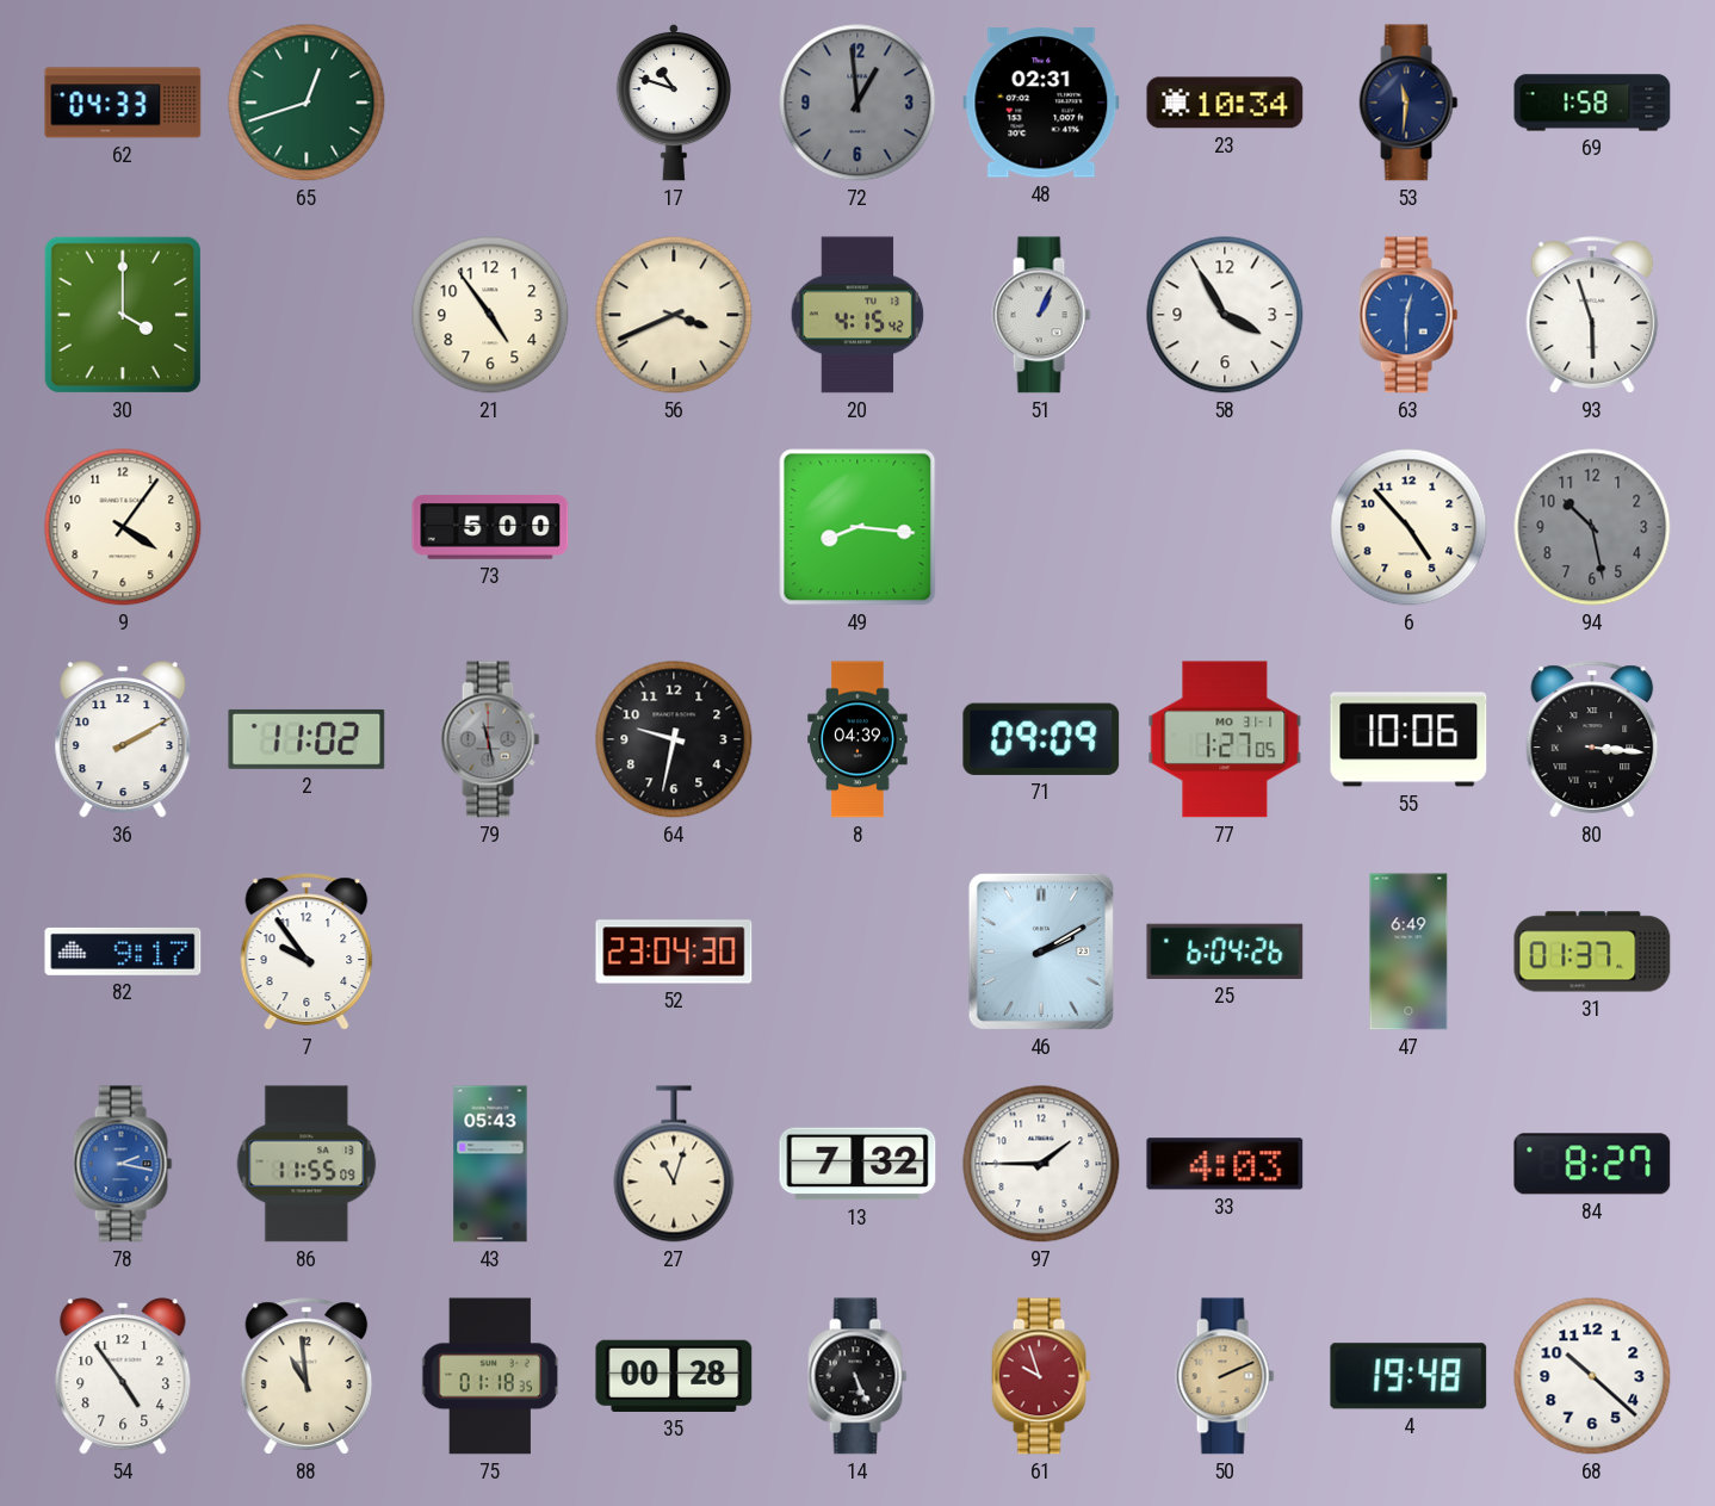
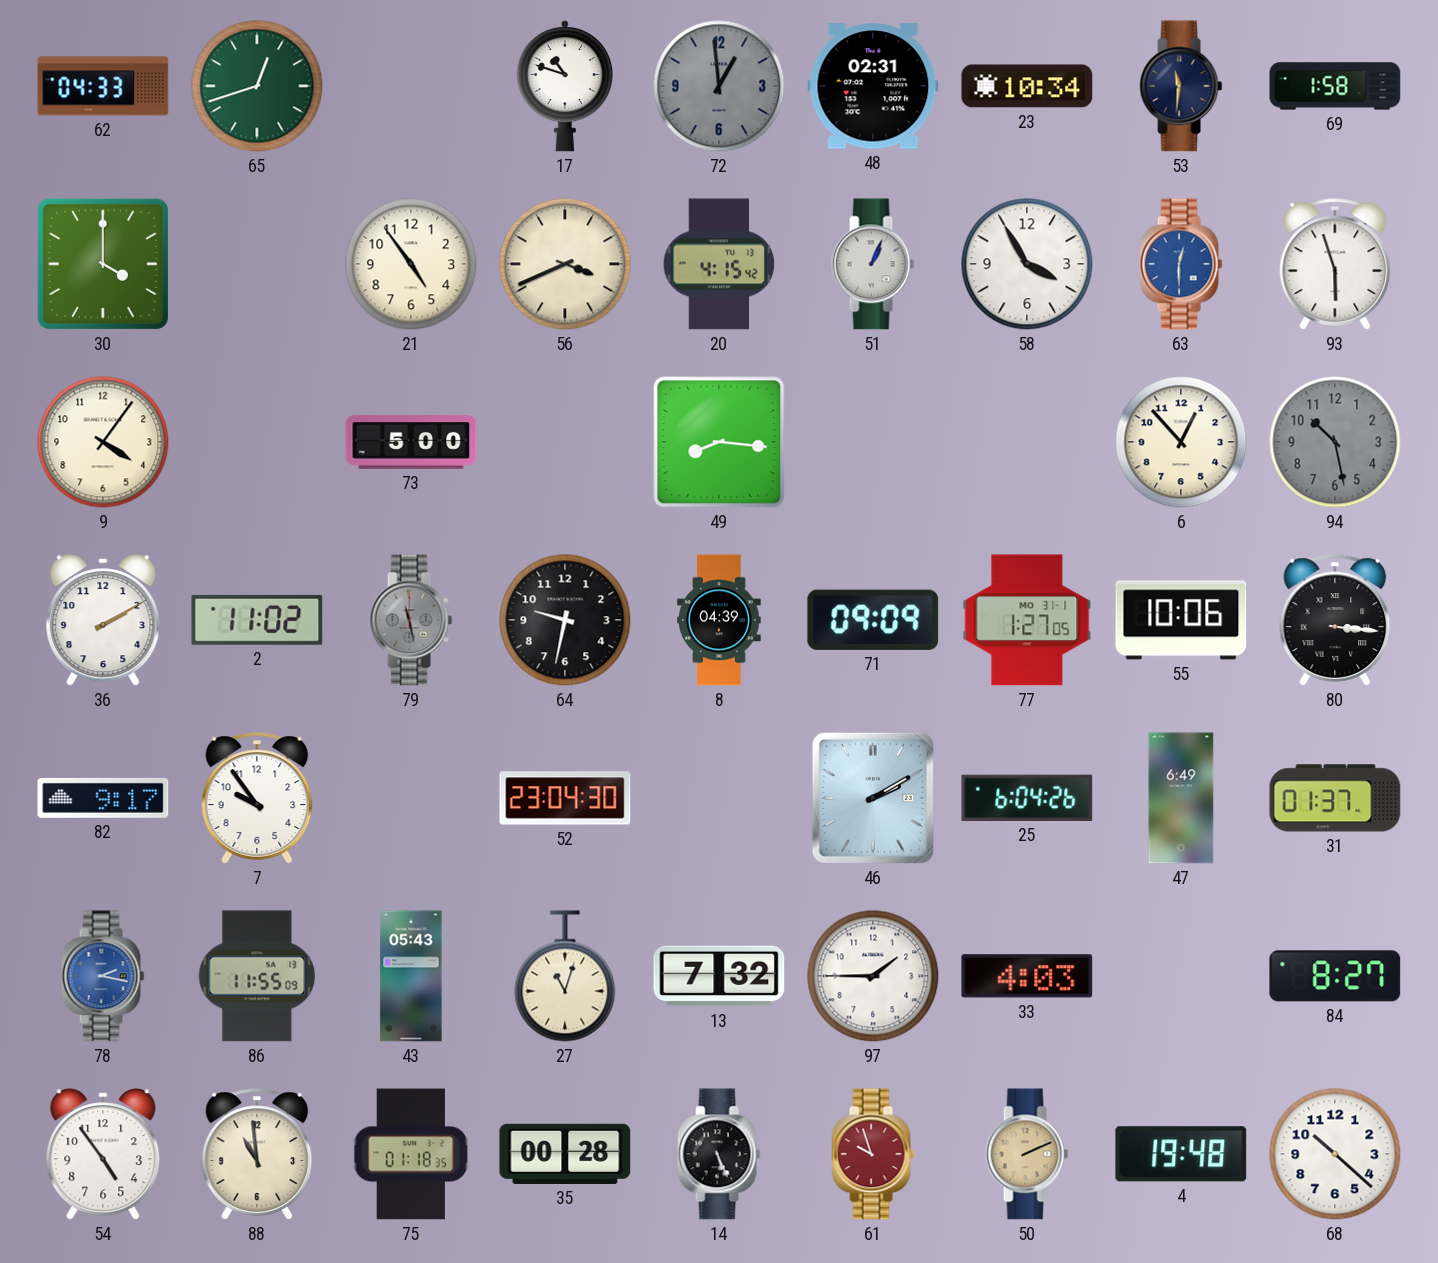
6: 4:53 -> 12:53
